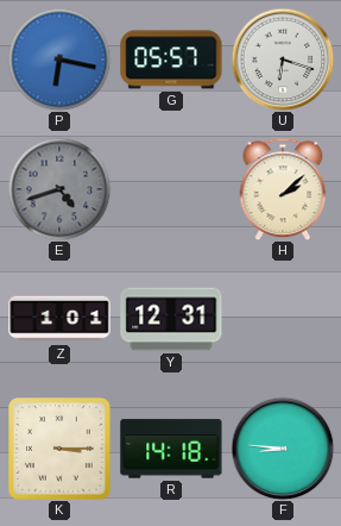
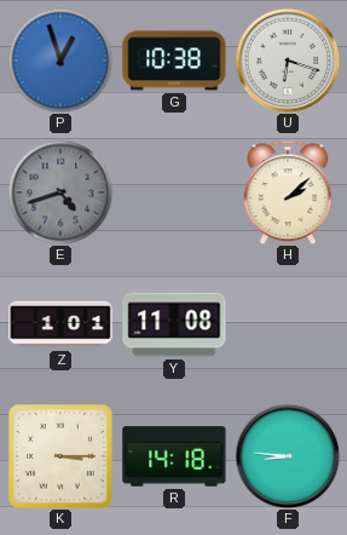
P: 6:17 -> 12:57
G: 05:57 -> 10:38
Y: 12:31 -> 11:08
